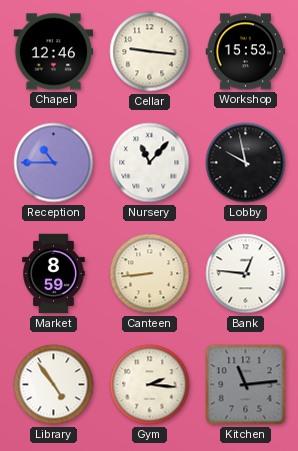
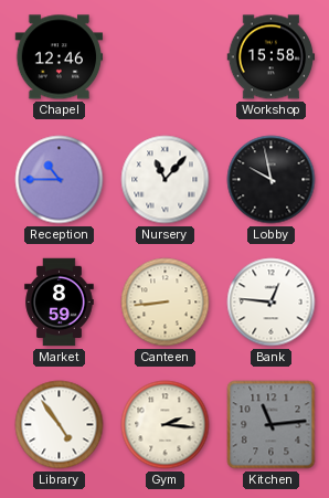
Cellar: 9:16 -> none
Workshop: 15:53 -> 15:58
